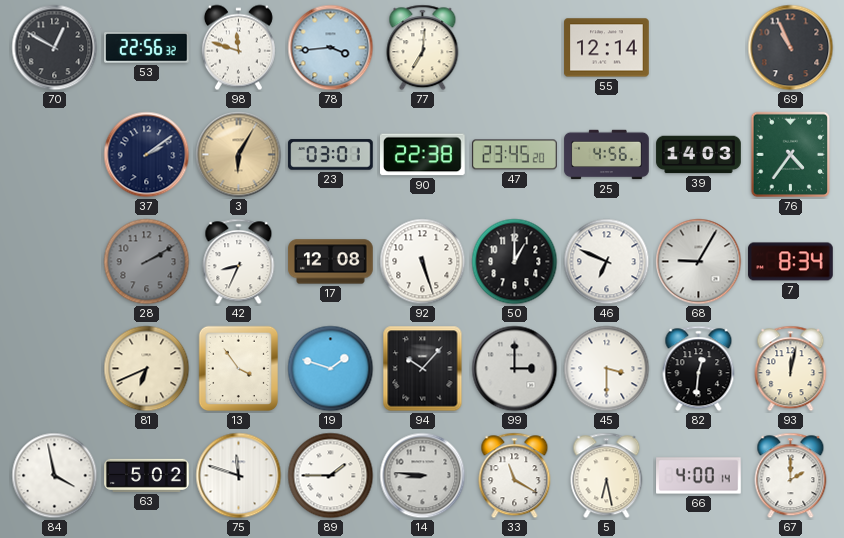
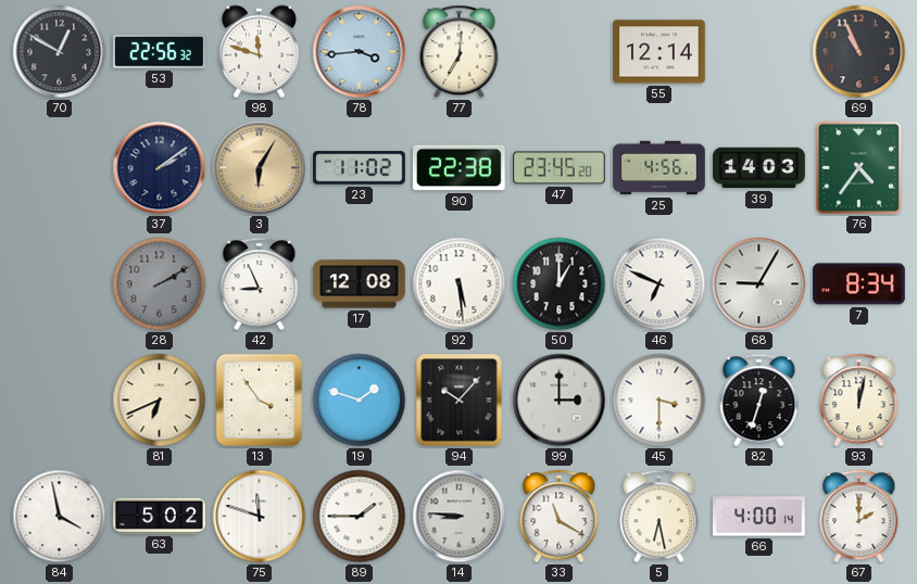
23: 03:01 -> 11:02
42: 8:34 -> 8:56
92: 5:27 -> 5:29
82: 12:31 -> 12:33
